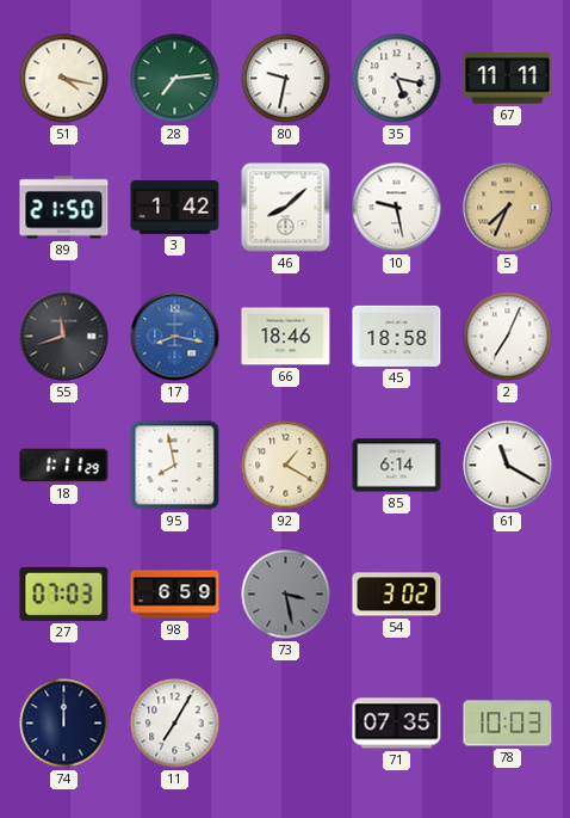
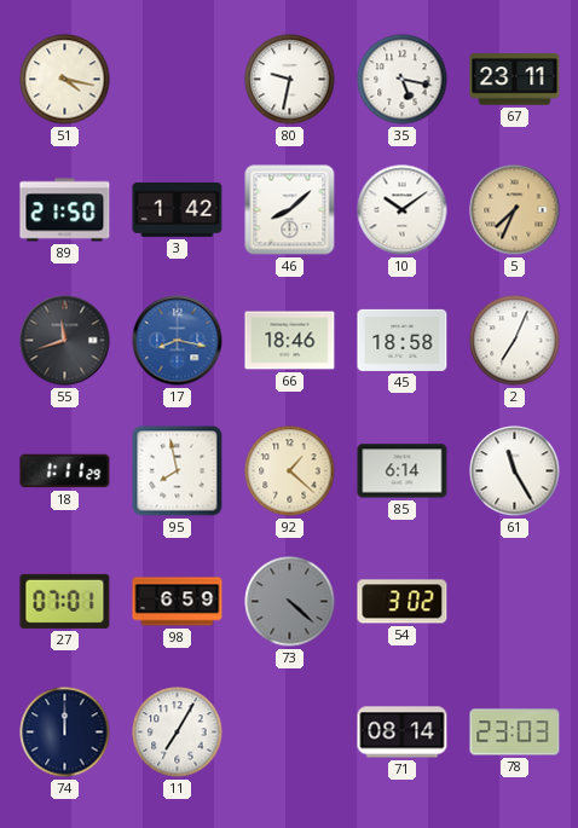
28: 7:14 -> none
67: 11:11 -> 23:11
10: 9:28 -> 10:09
92: 1:20 -> 1:22
61: 11:20 -> 11:25
27: 07:03 -> 07:01
73: 3:28 -> 4:22
71: 07:35 -> 08:14
78: 10:03 -> 23:03
